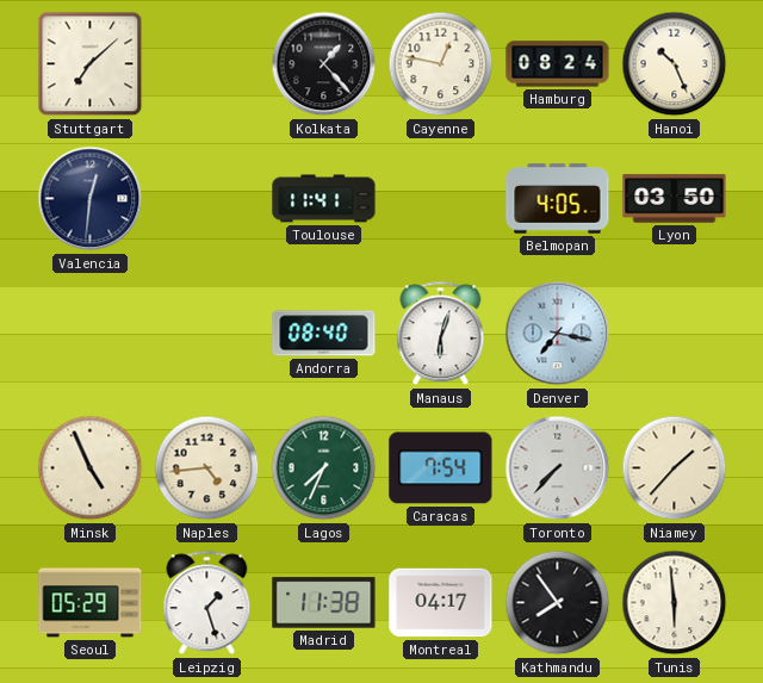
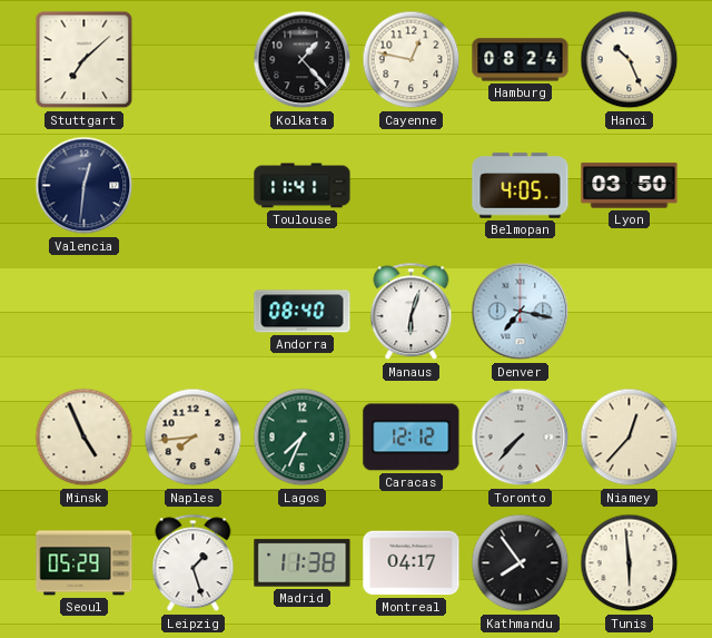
Naples: 4:44 -> 7:44
Caracas: 7:54 -> 12:12
Niamey: 1:37 -> 12:37
